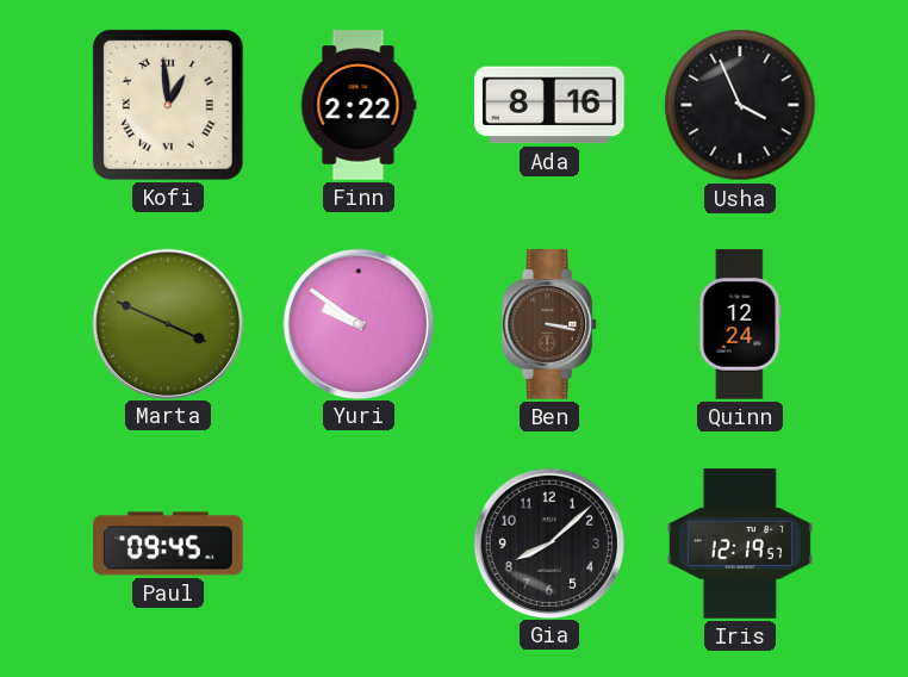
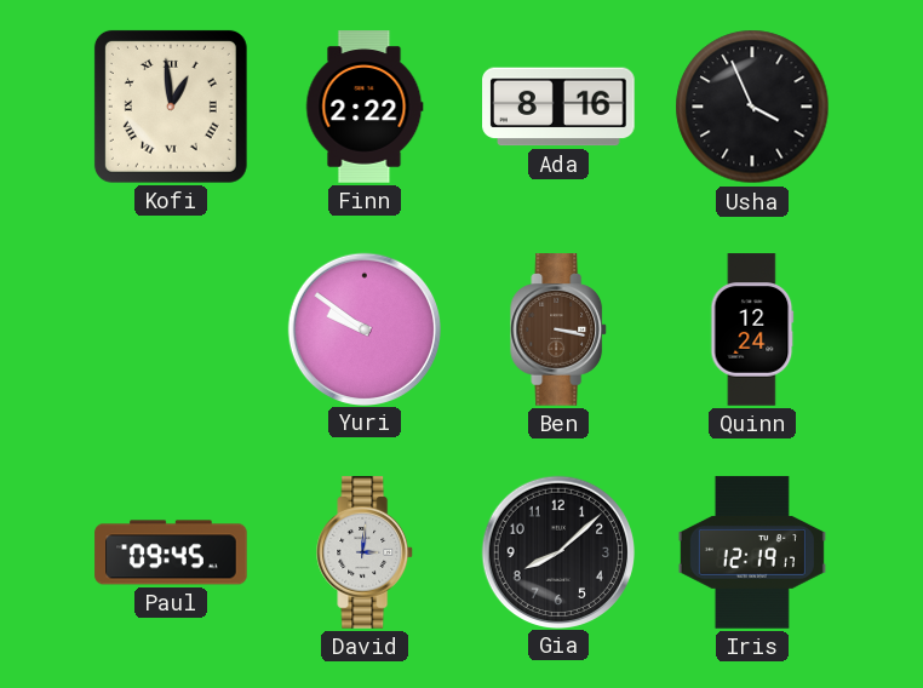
Marta: 3:49 -> none
David: none -> 3:01
Iris: 12:19:57 -> 12:19:17
